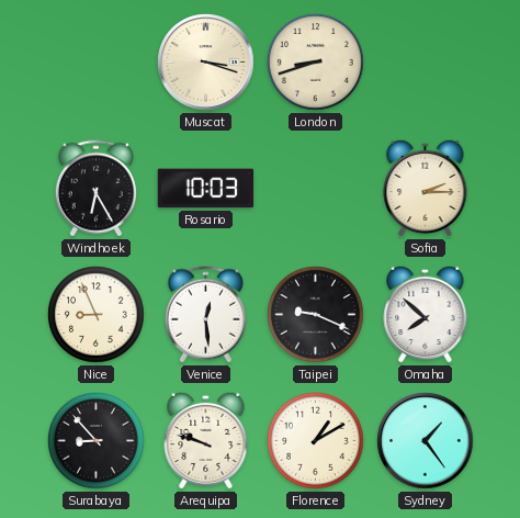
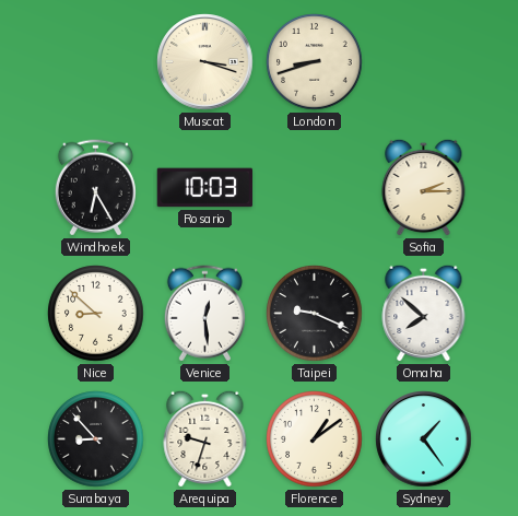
Nice: 8:56 -> 8:52
Arequipa: 9:48 -> 9:33
Florence: 1:10 -> 1:09
